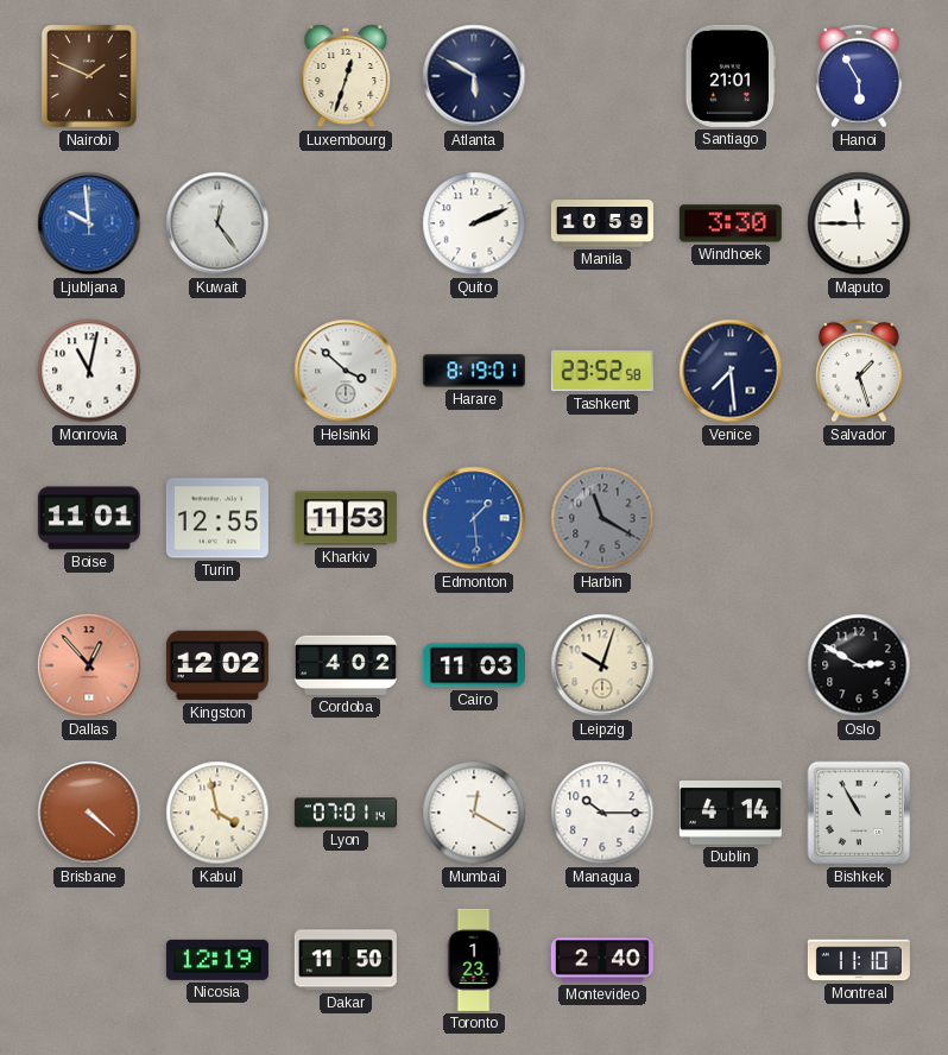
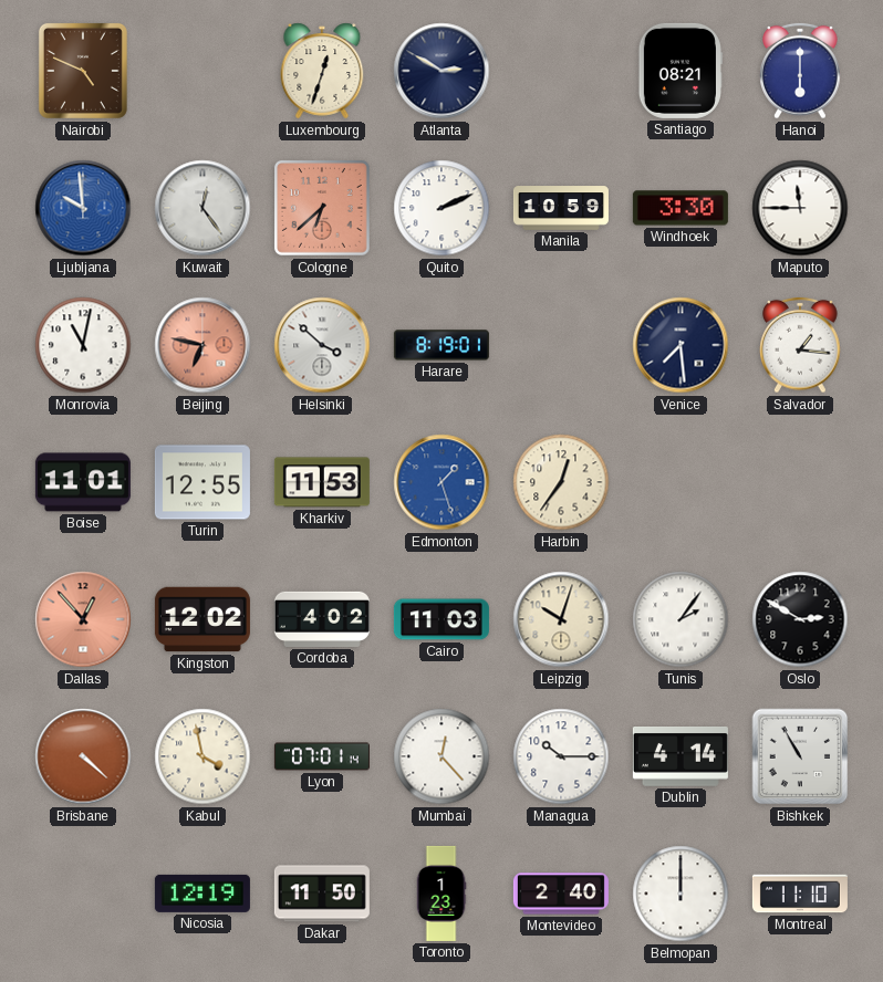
Nairobi: 1:49 -> 4:49
Atlanta: 5:50 -> 2:50
Santiago: 21:01 -> 08:21
Hanoi: 5:55 -> 6:00
Cologne: none -> 6:38
Beijing: none -> 6:47
Tashkent: 23:52 -> none
Salvador: 1:27 -> 1:16
Edmonton: 1:29 -> 1:27
Harbin: 11:20 -> 12:36
Harbin dial: grey -> cream
Tunis: none -> 2:06
Mumbai: 12:20 -> 12:23
Belmopan: none -> 12:00
